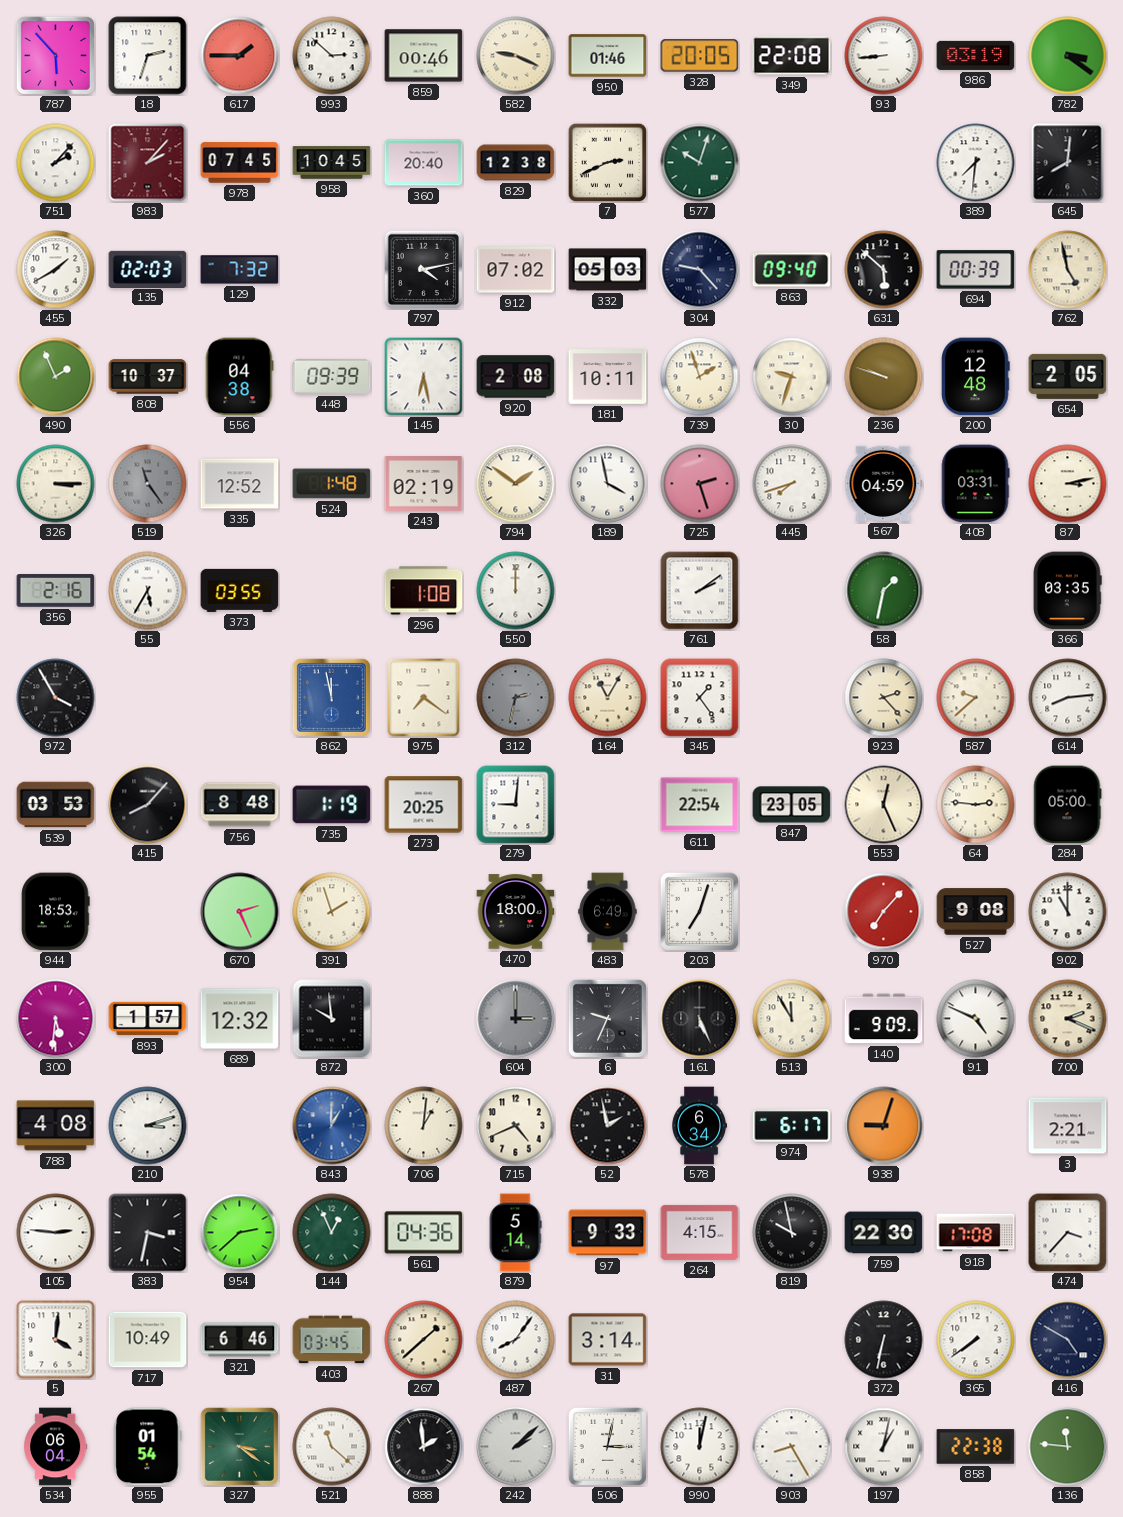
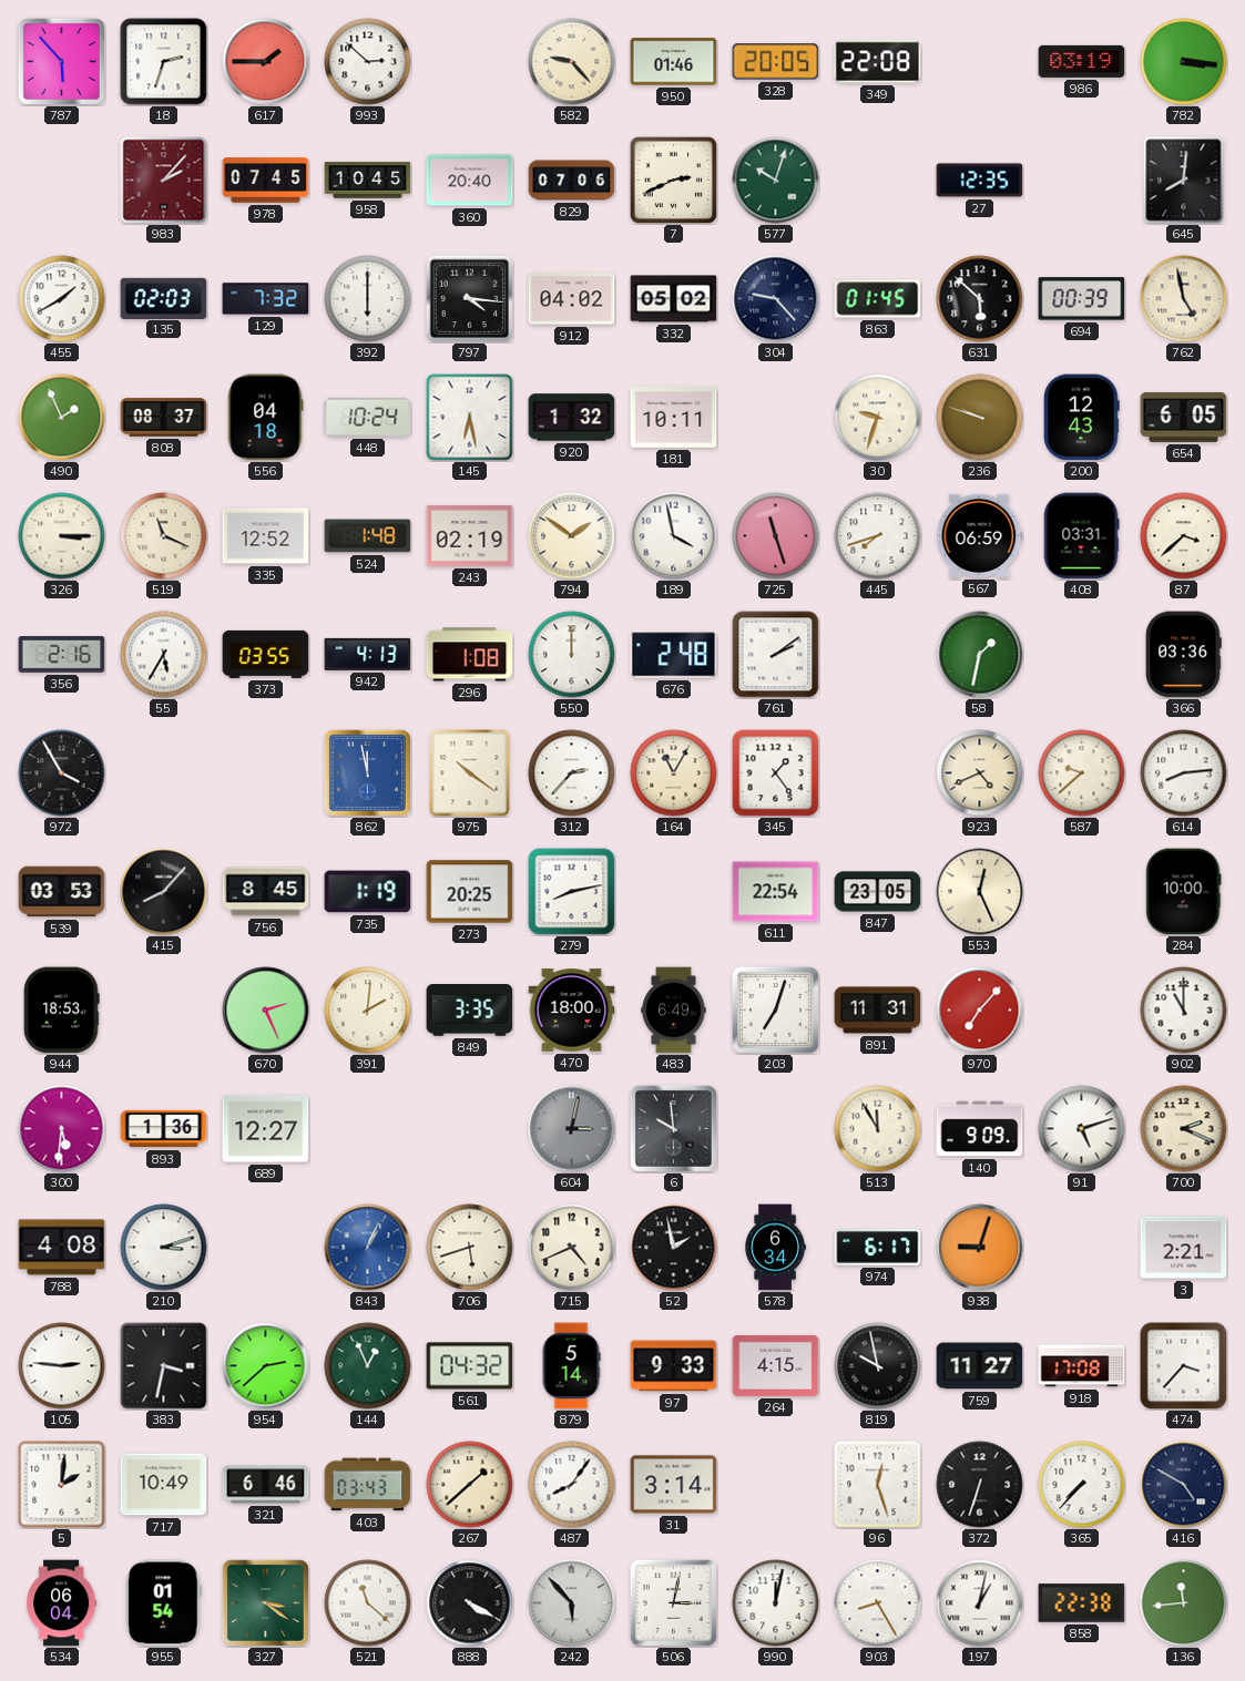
859: 00:46 -> none
582: 9:19 -> 9:23
93: 8:44 -> none
782: 3:21 -> 3:16
751: 2:07 -> none
829: 12:38 -> 07:06
27: none -> 12:35
389: 7:31 -> none
392: none -> 6:00
797: 4:13 -> 4:16
912: 07:02 -> 04:02
332: 05:03 -> 05:02
863: 09:40 -> 01:45
808: 10:37 -> 08:37
556: 04:38 -> 04:18
448: 09:39 -> 10:24
920: 2:08 -> 1:32
739: 1:57 -> none
200: 12:48 -> 12:43
654: 2:05 -> 6:05
519: 11:24 -> 11:19
519 dial: grey -> cream
725: 2:27 -> 11:27
567: 04:59 -> 06:59
87: 3:13 -> 3:38
942: none -> 4:13
676: none -> 2:48
366: 03:35 -> 03:36
975: 7:21 -> 10:21
312: 2:32 -> 2:37
312 dial: grey -> white
923: 2:23 -> 4:41
756: 8:48 -> 8:45
279: 9:01 -> 8:13
64: 2:46 -> none
284: 05:00 -> 10:00
391: 1:57 -> 2:01
849: none -> 3:35
891: none -> 11:31
527: 9:08 -> none
893: 1:57 -> 1:36
689: 12:32 -> 12:27
872: 9:59 -> none
604: 3:00 -> 3:02
6: 9:34 -> 9:59
161: 5:26 -> none
91: 4:49 -> 5:12
843: 1:00 -> 1:04
706: 1:01 -> 5:42
561: 04:36 -> 04:32
759: 22:30 -> 11:27
5: 4:01 -> 2:01
403: 03:45 -> 03:43
96: none -> 12:27
372: 6:32 -> 6:33
365: 7:39 -> 7:37
888: 1:59 -> 4:20
242: 2:08 -> 5:53
136: 11:46 -> 11:44
